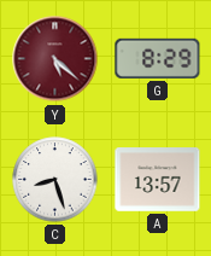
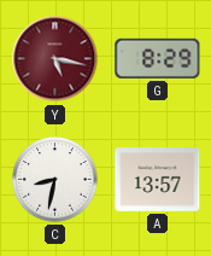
Y: 5:22 -> 5:17
C: 8:27 -> 8:32
